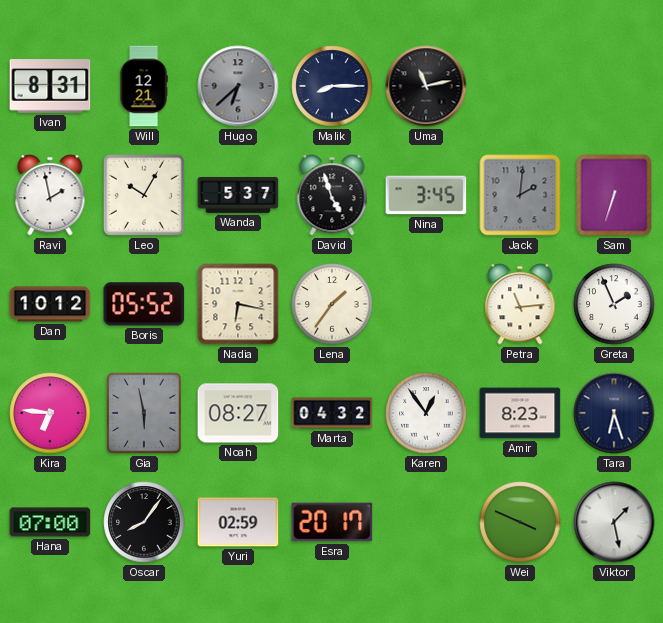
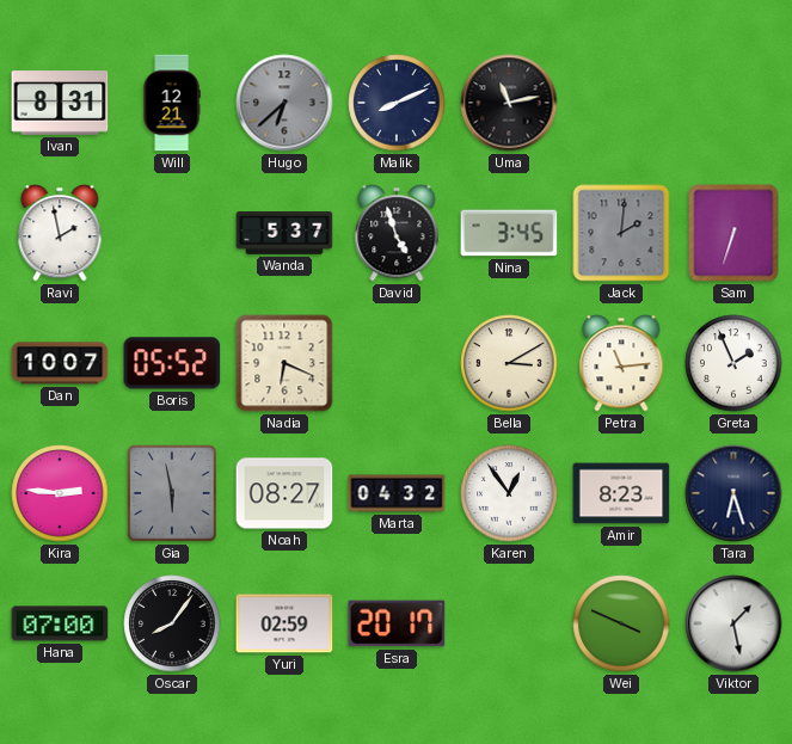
Malik: 8:15 -> 8:11
Leo: 10:05 -> none
Dan: 10:12 -> 10:07
Nadia: 6:17 -> 6:19
Lena: 1:36 -> none
Bella: none -> 3:10
Kira: 6:46 -> 2:46
